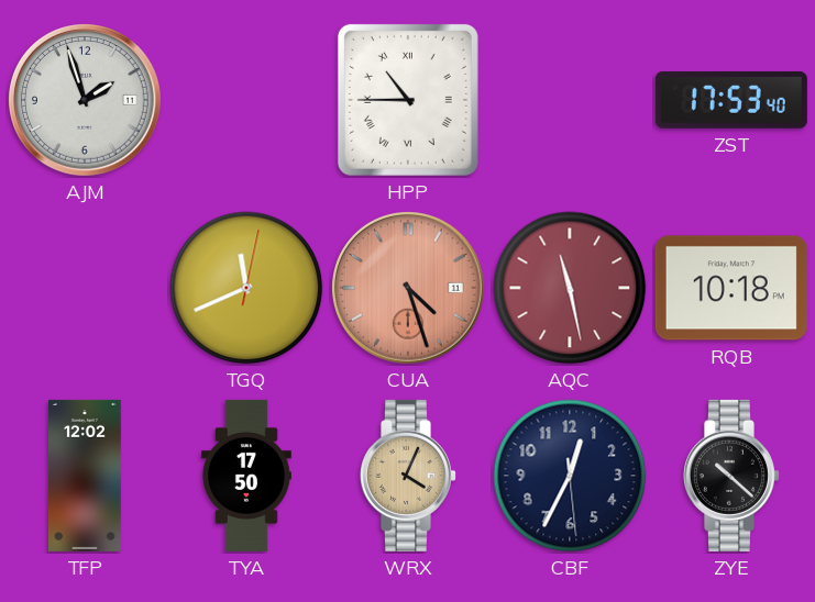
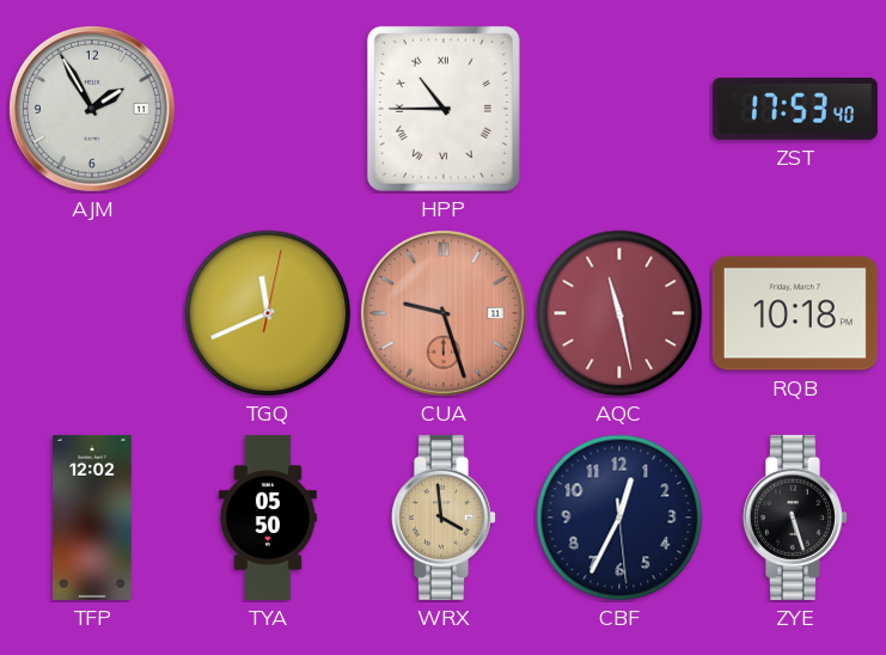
AJM: 1:57 -> 1:55
CUA: 4:27 -> 9:27
TYA: 17:50 -> 05:50
WRX: 4:04 -> 3:59
ZYE: 10:22 -> 5:27
